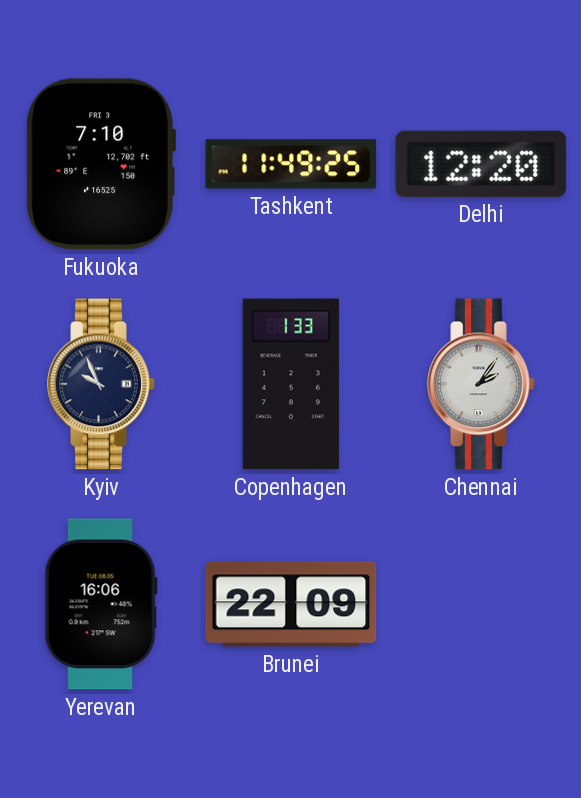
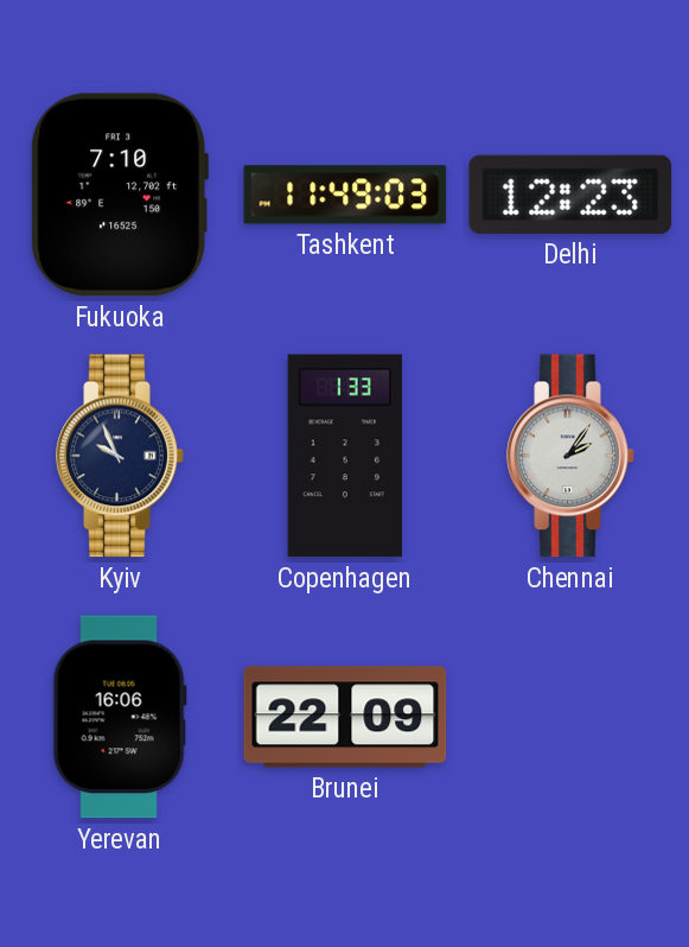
Tashkent: 11:49:25 -> 11:49:03
Delhi: 12:20 -> 12:23
